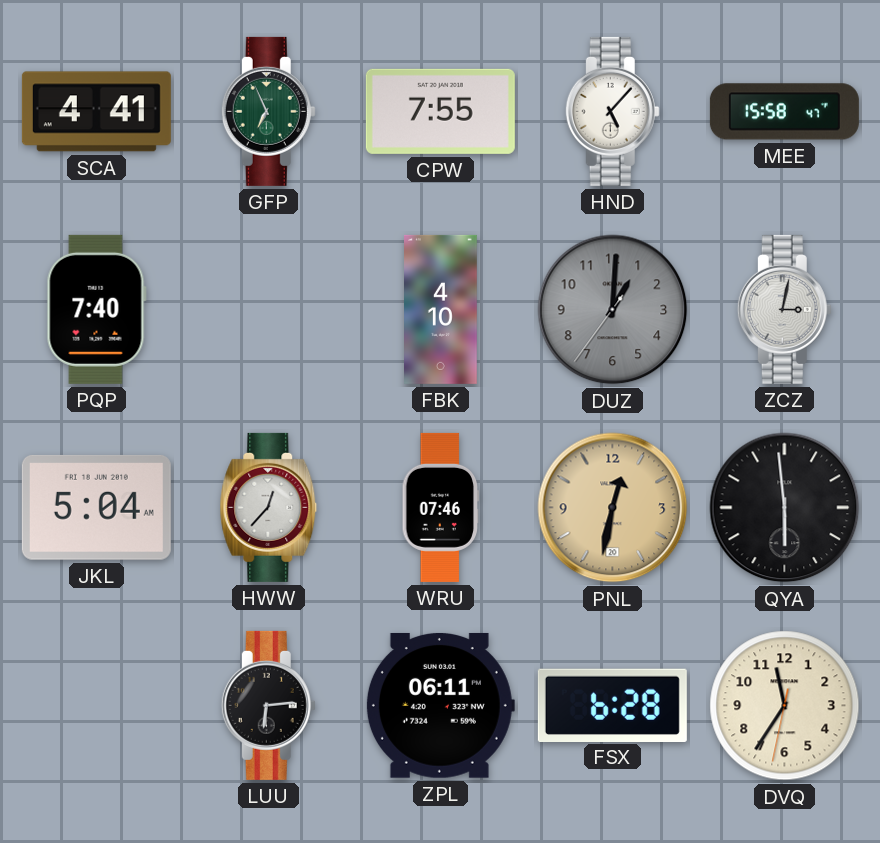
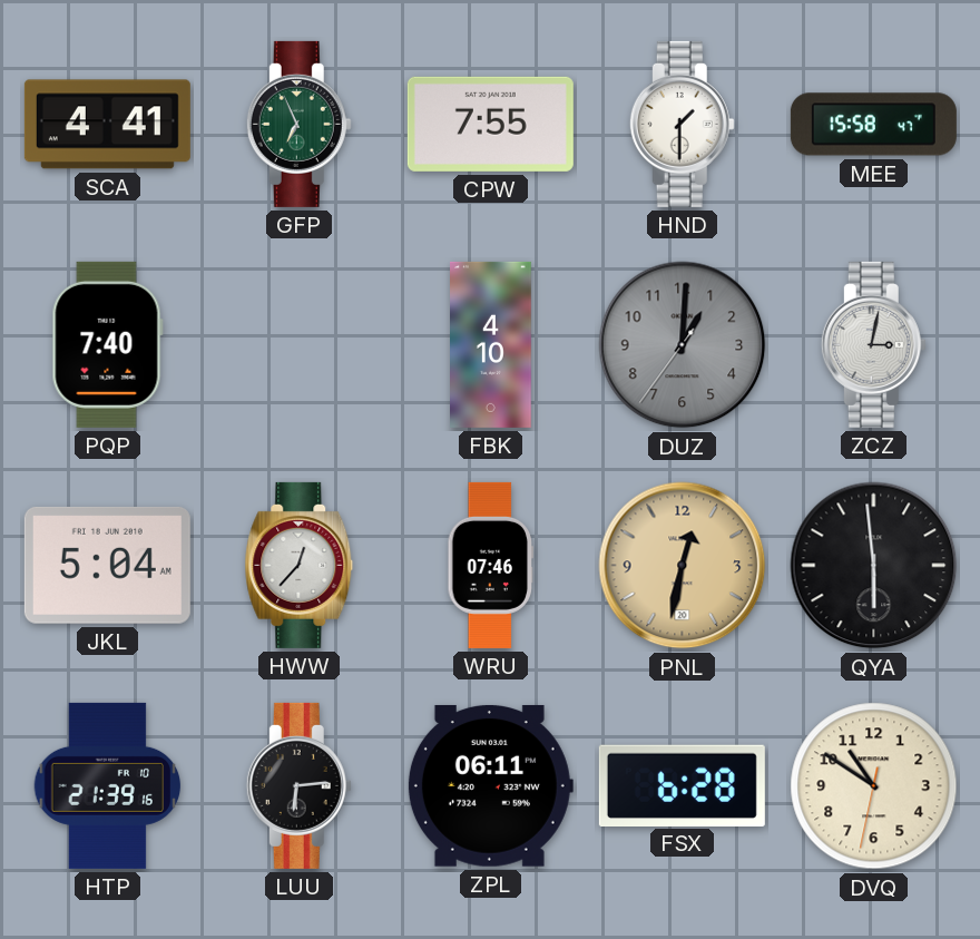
HND: 5:07 -> 1:30
HTP: none -> 21:39
DVQ: 11:35 -> 10:50
